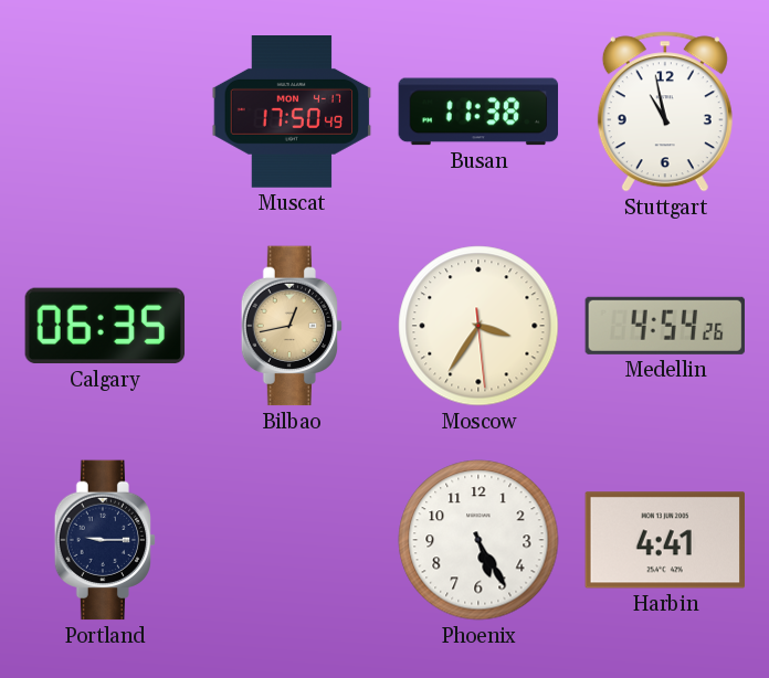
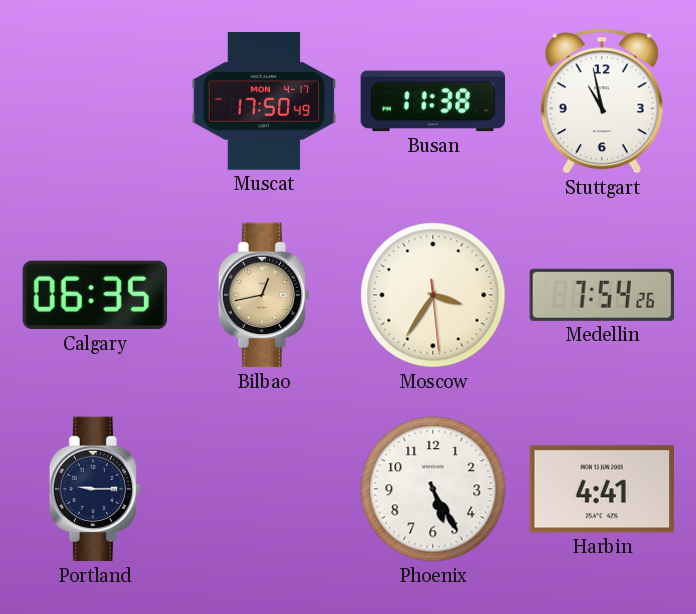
Medellin: 4:54 -> 7:54
